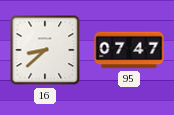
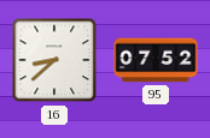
95: 07:47 -> 07:52
